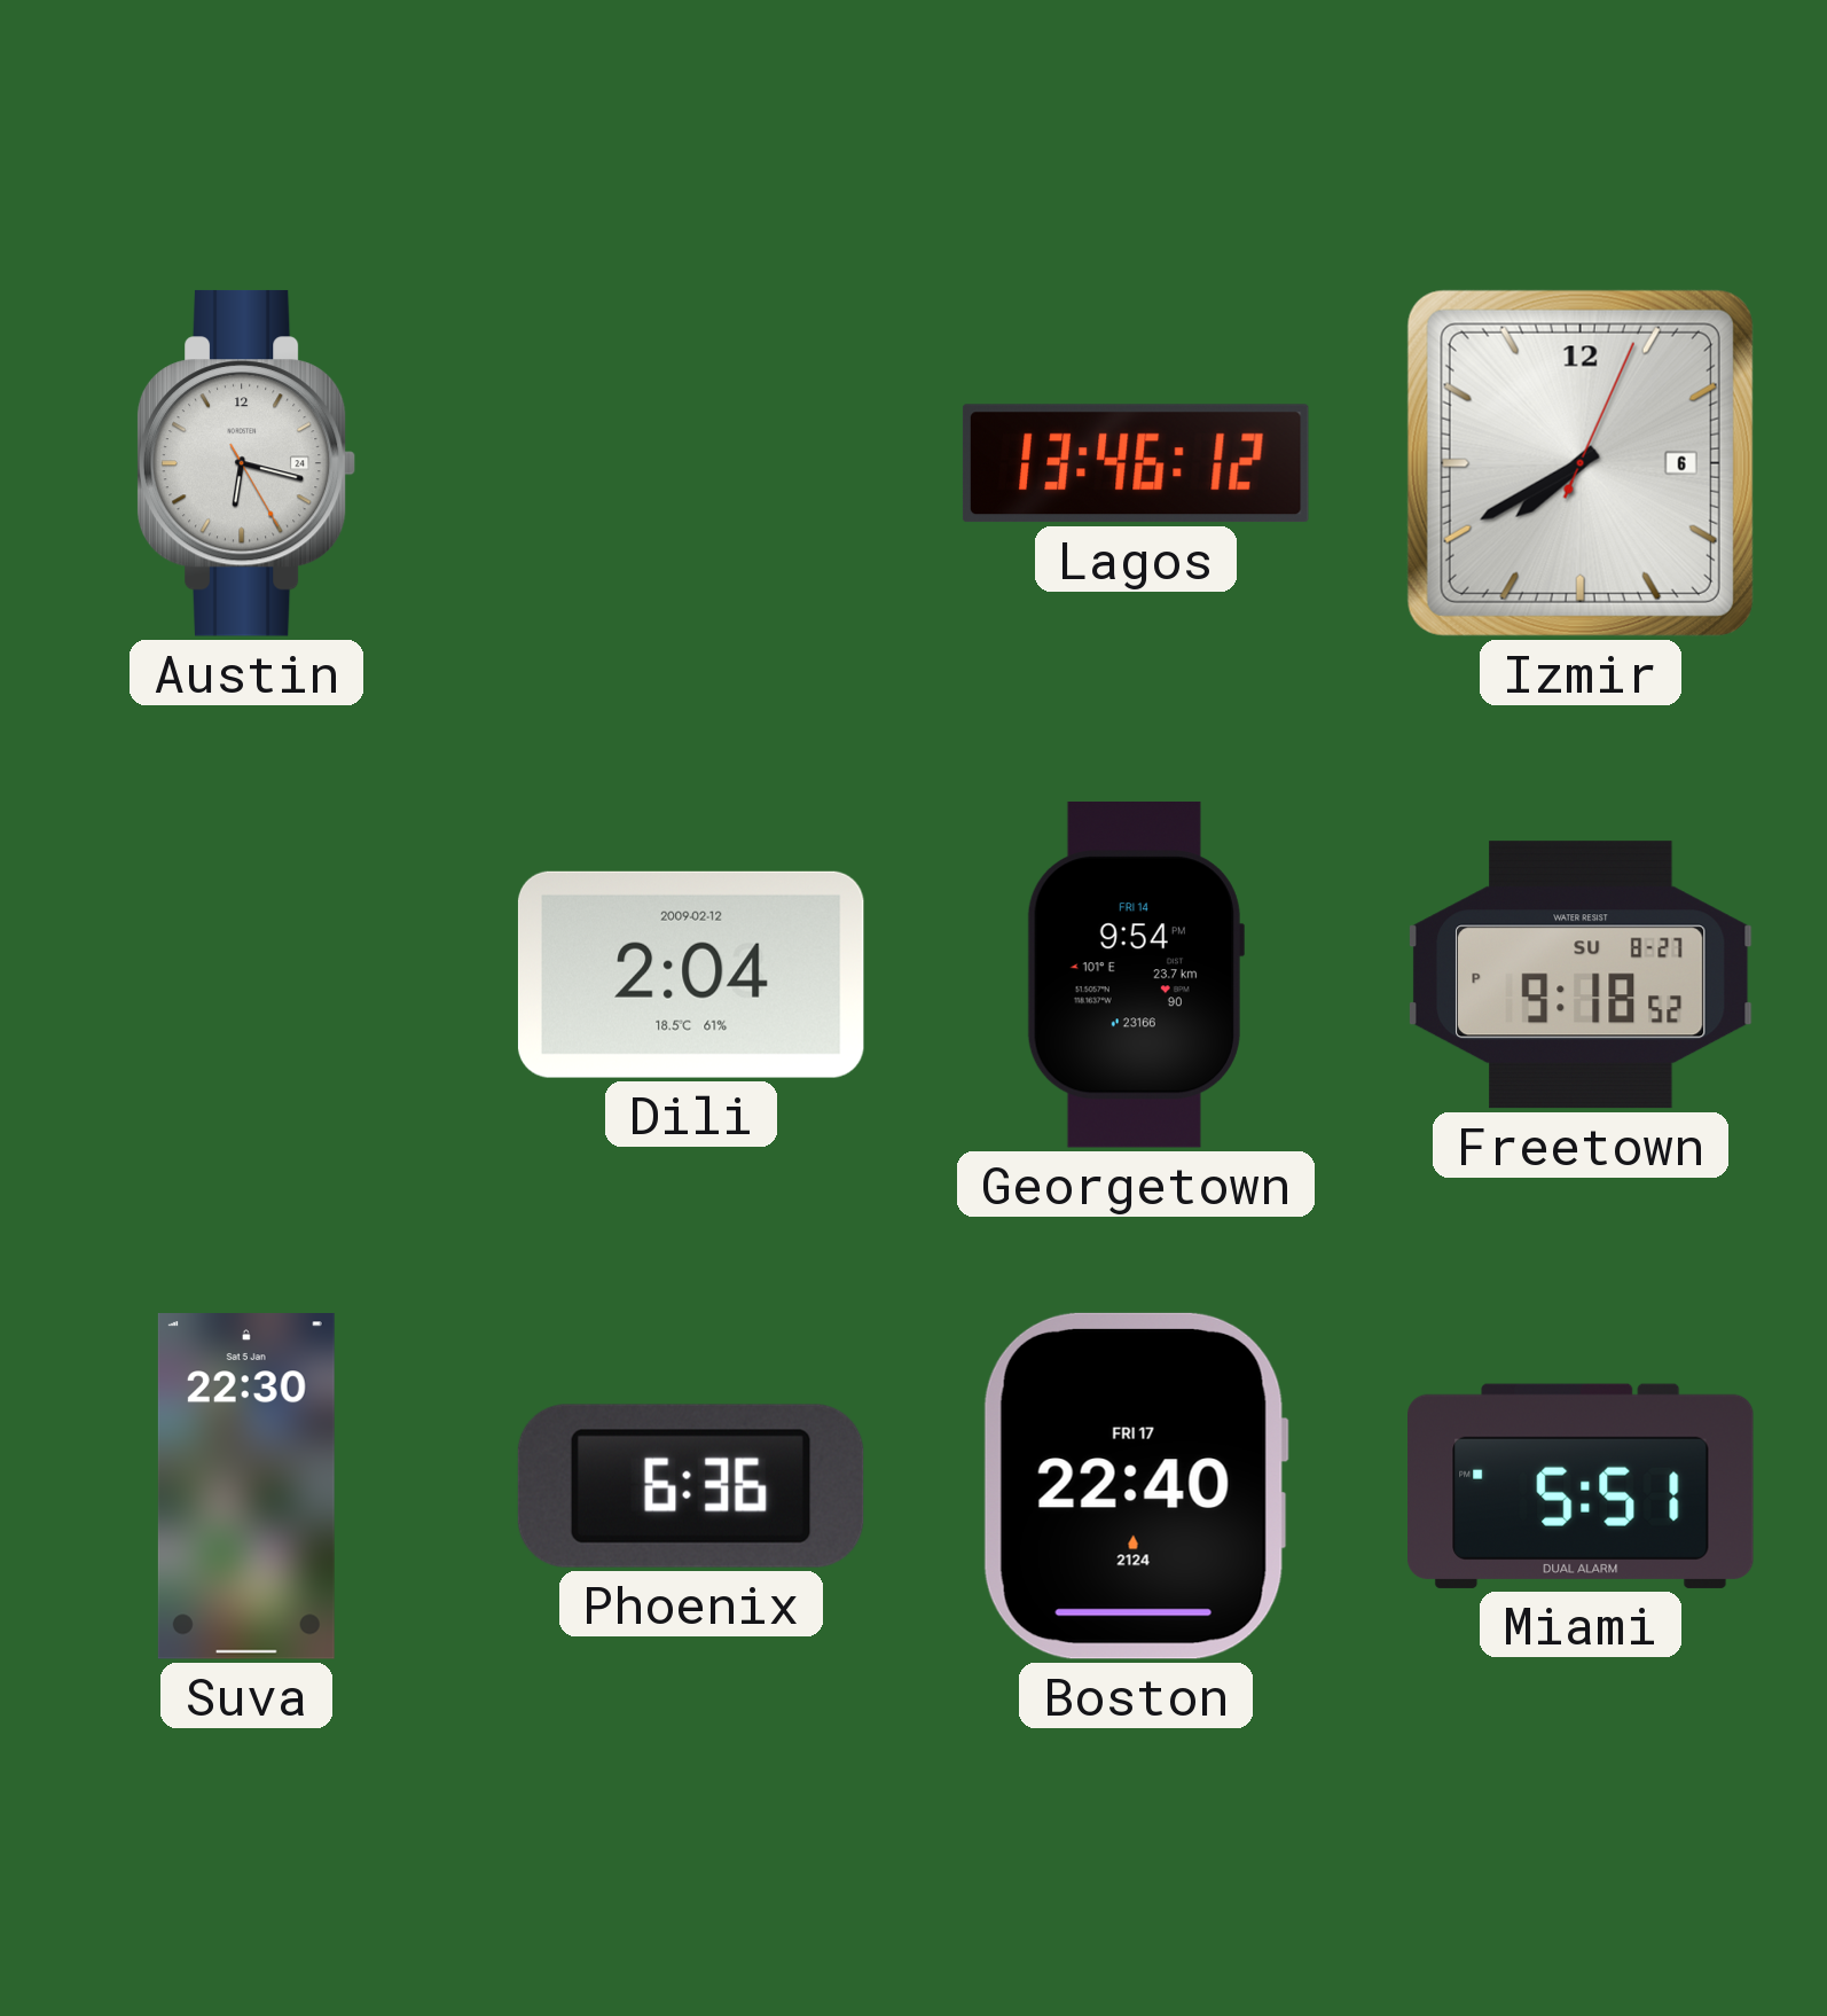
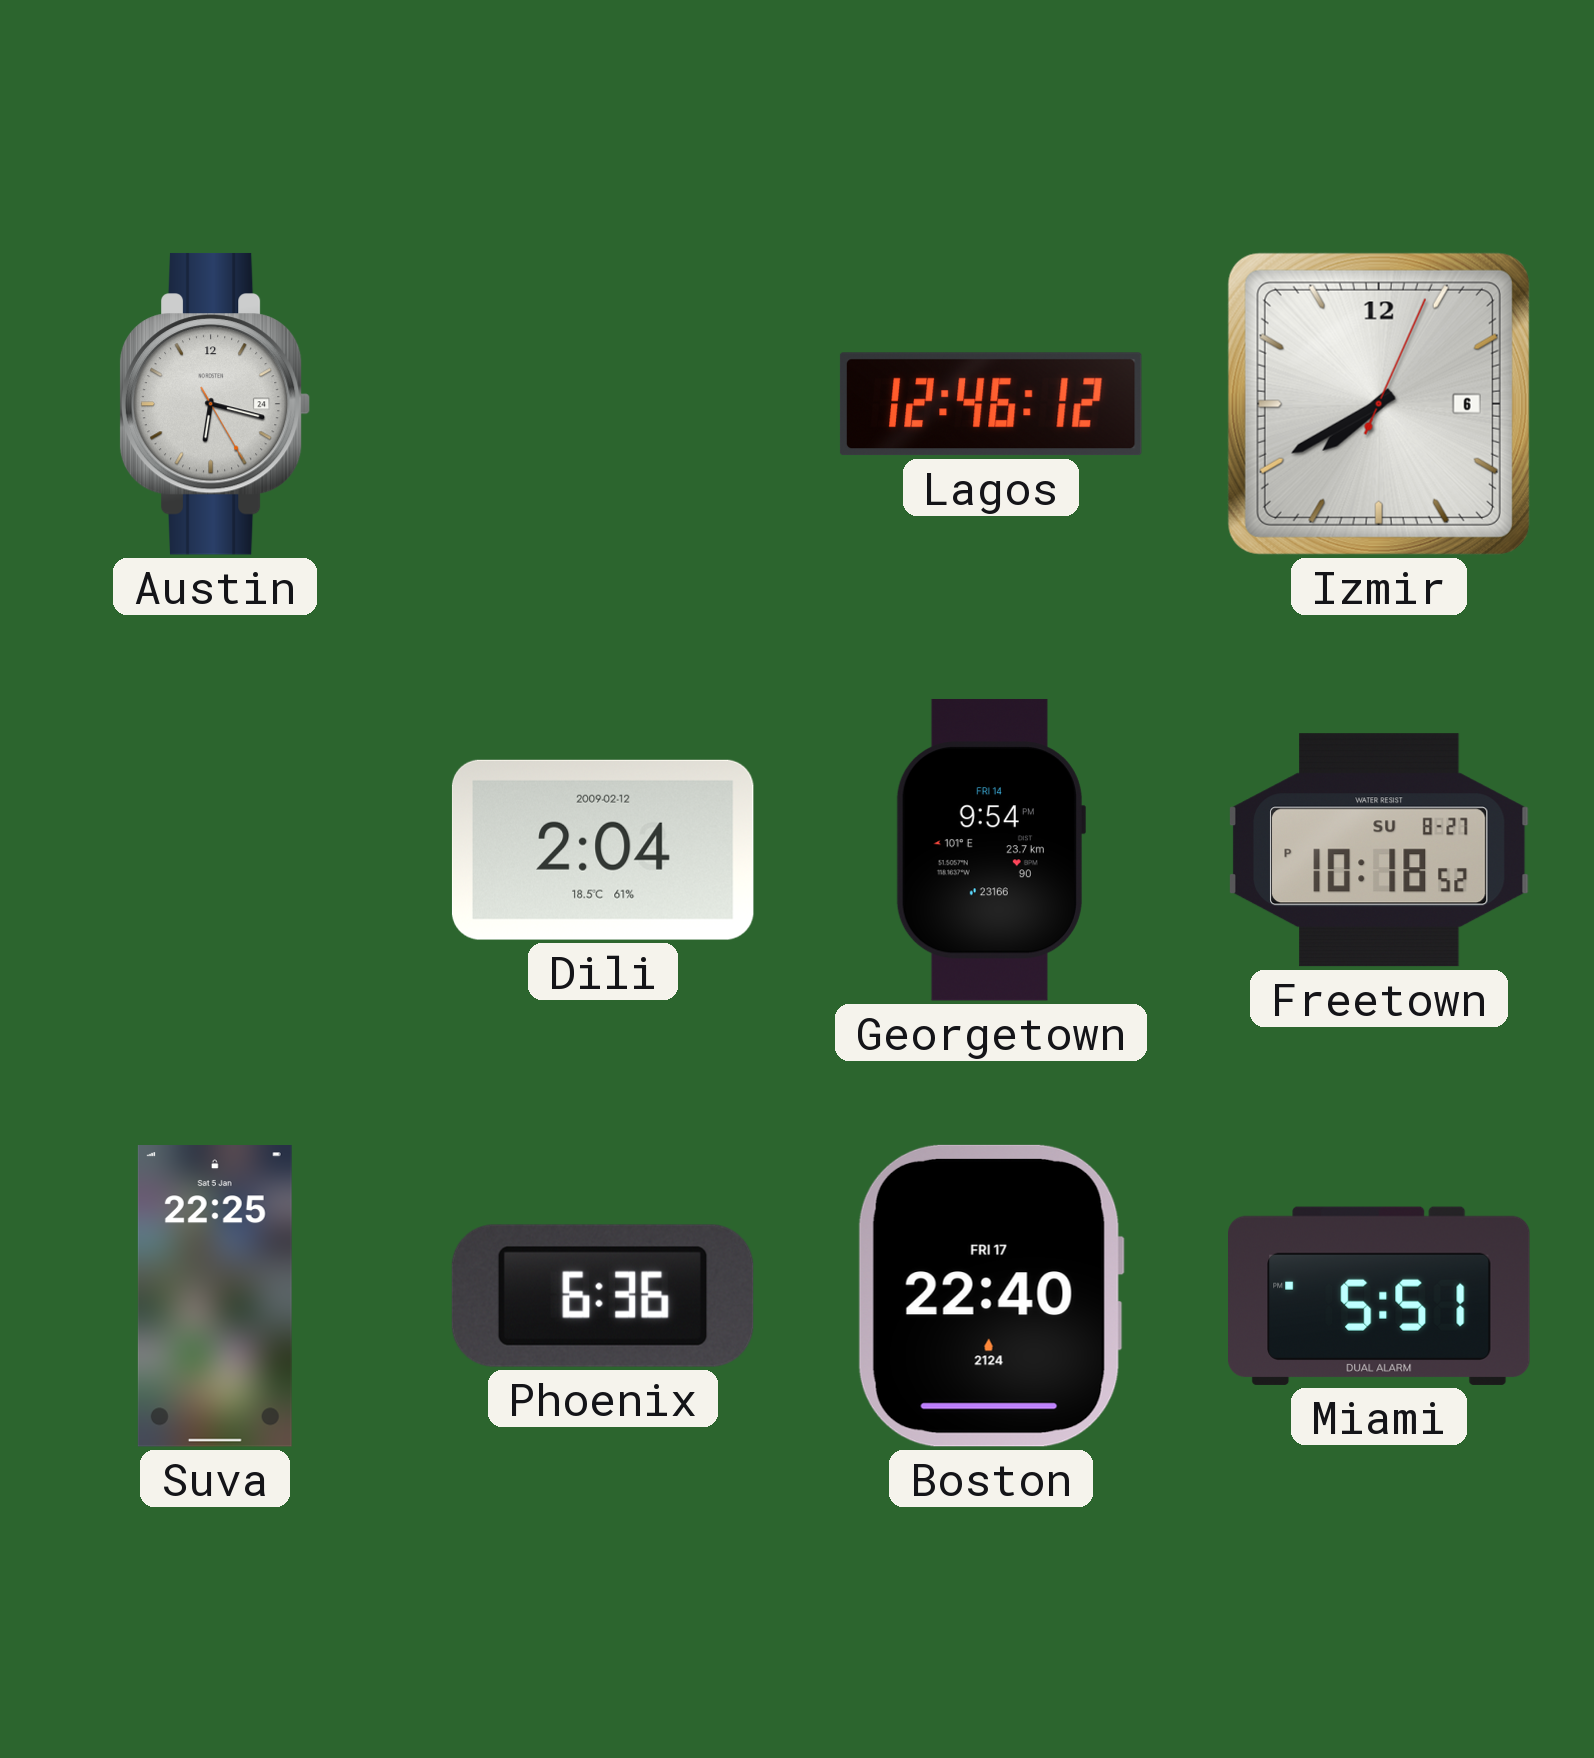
Lagos: 13:46 -> 12:46
Freetown: 9:18 -> 10:18
Suva: 22:30 -> 22:25
